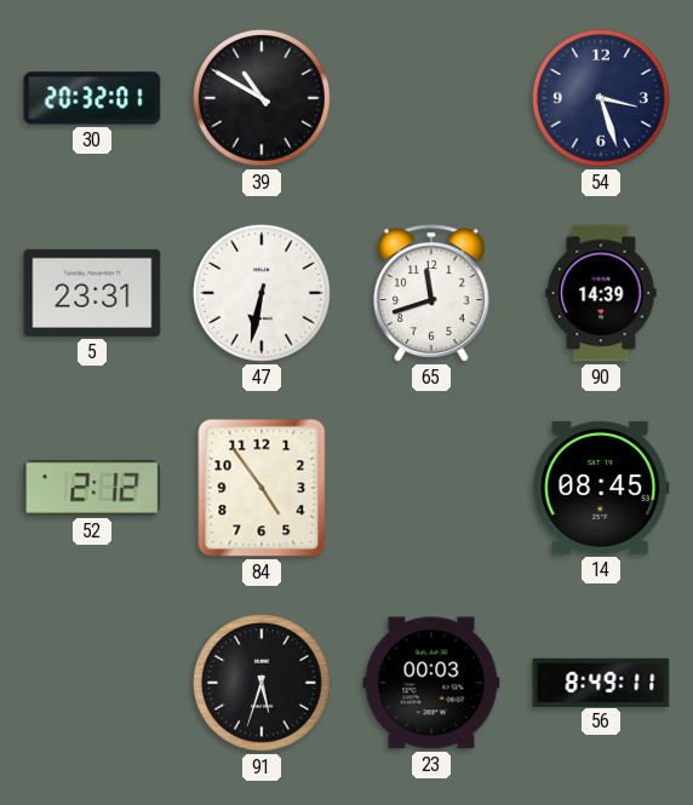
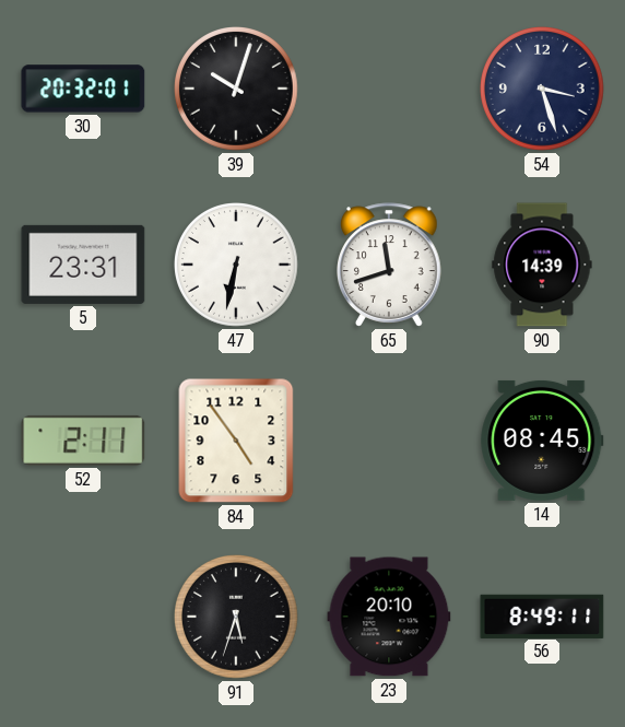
39: 10:50 -> 10:03
52: 2:12 -> 2:11
23: 00:03 -> 20:10
